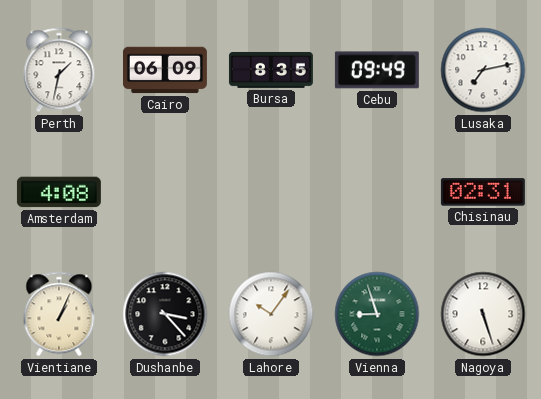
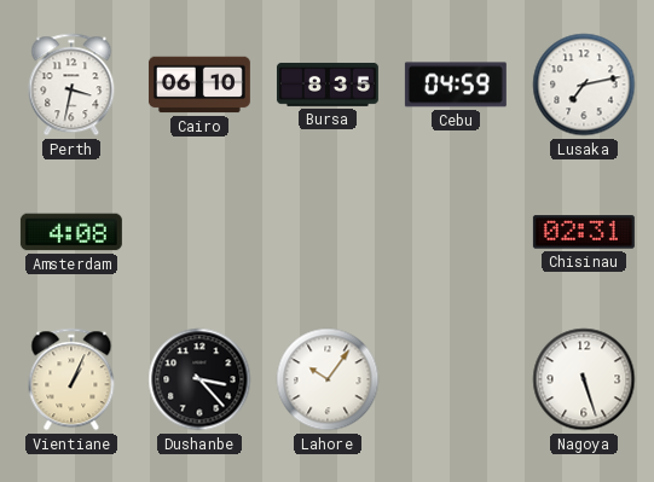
Perth: 1:32 -> 3:32
Cairo: 06:09 -> 06:10
Cebu: 09:49 -> 04:59
Vienna: 8:57 -> none
